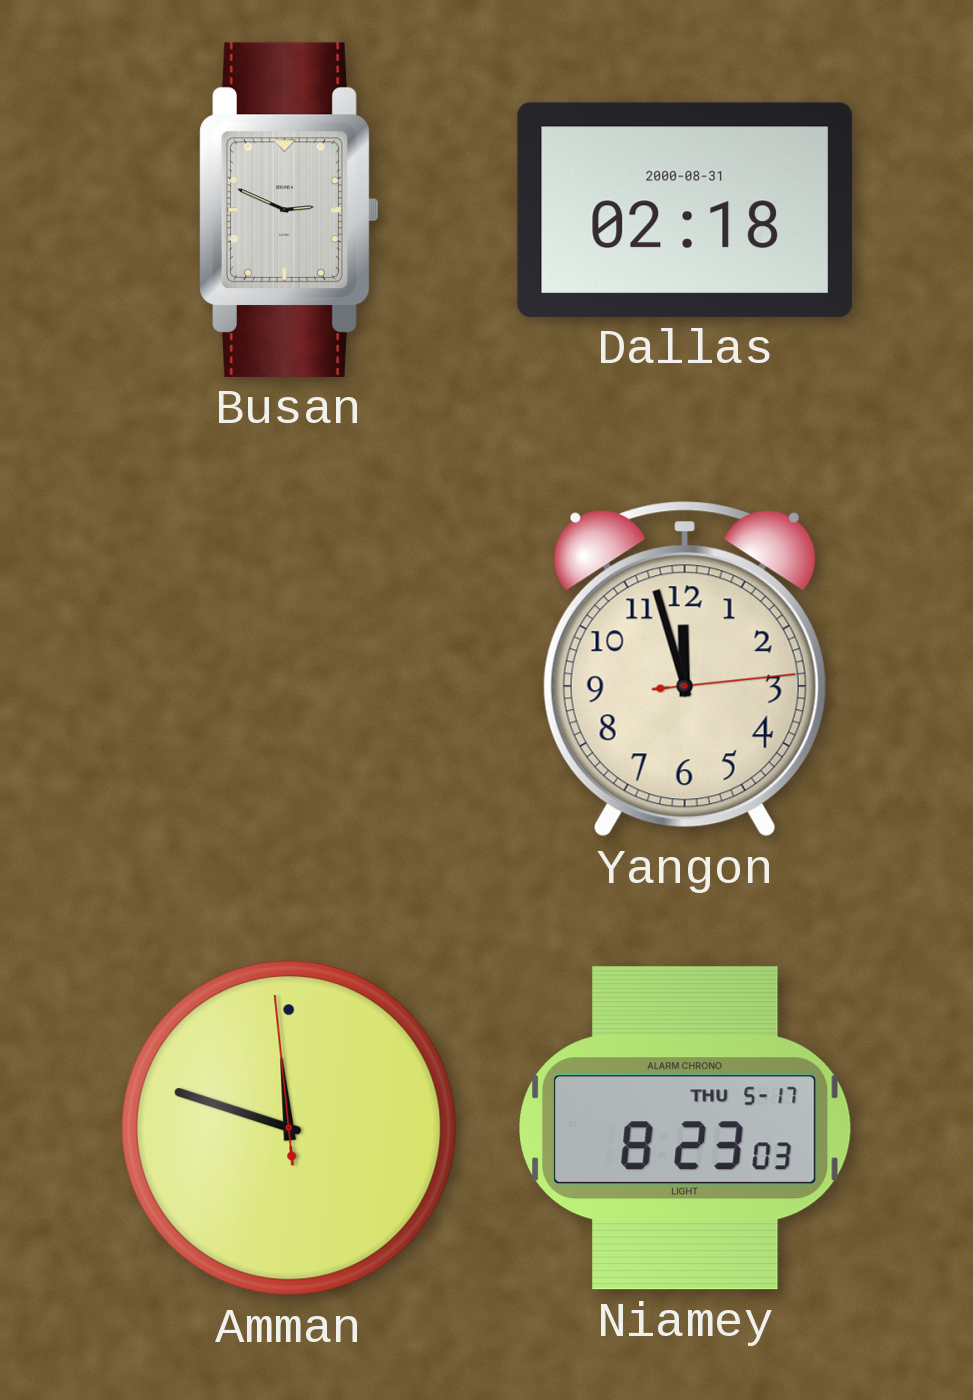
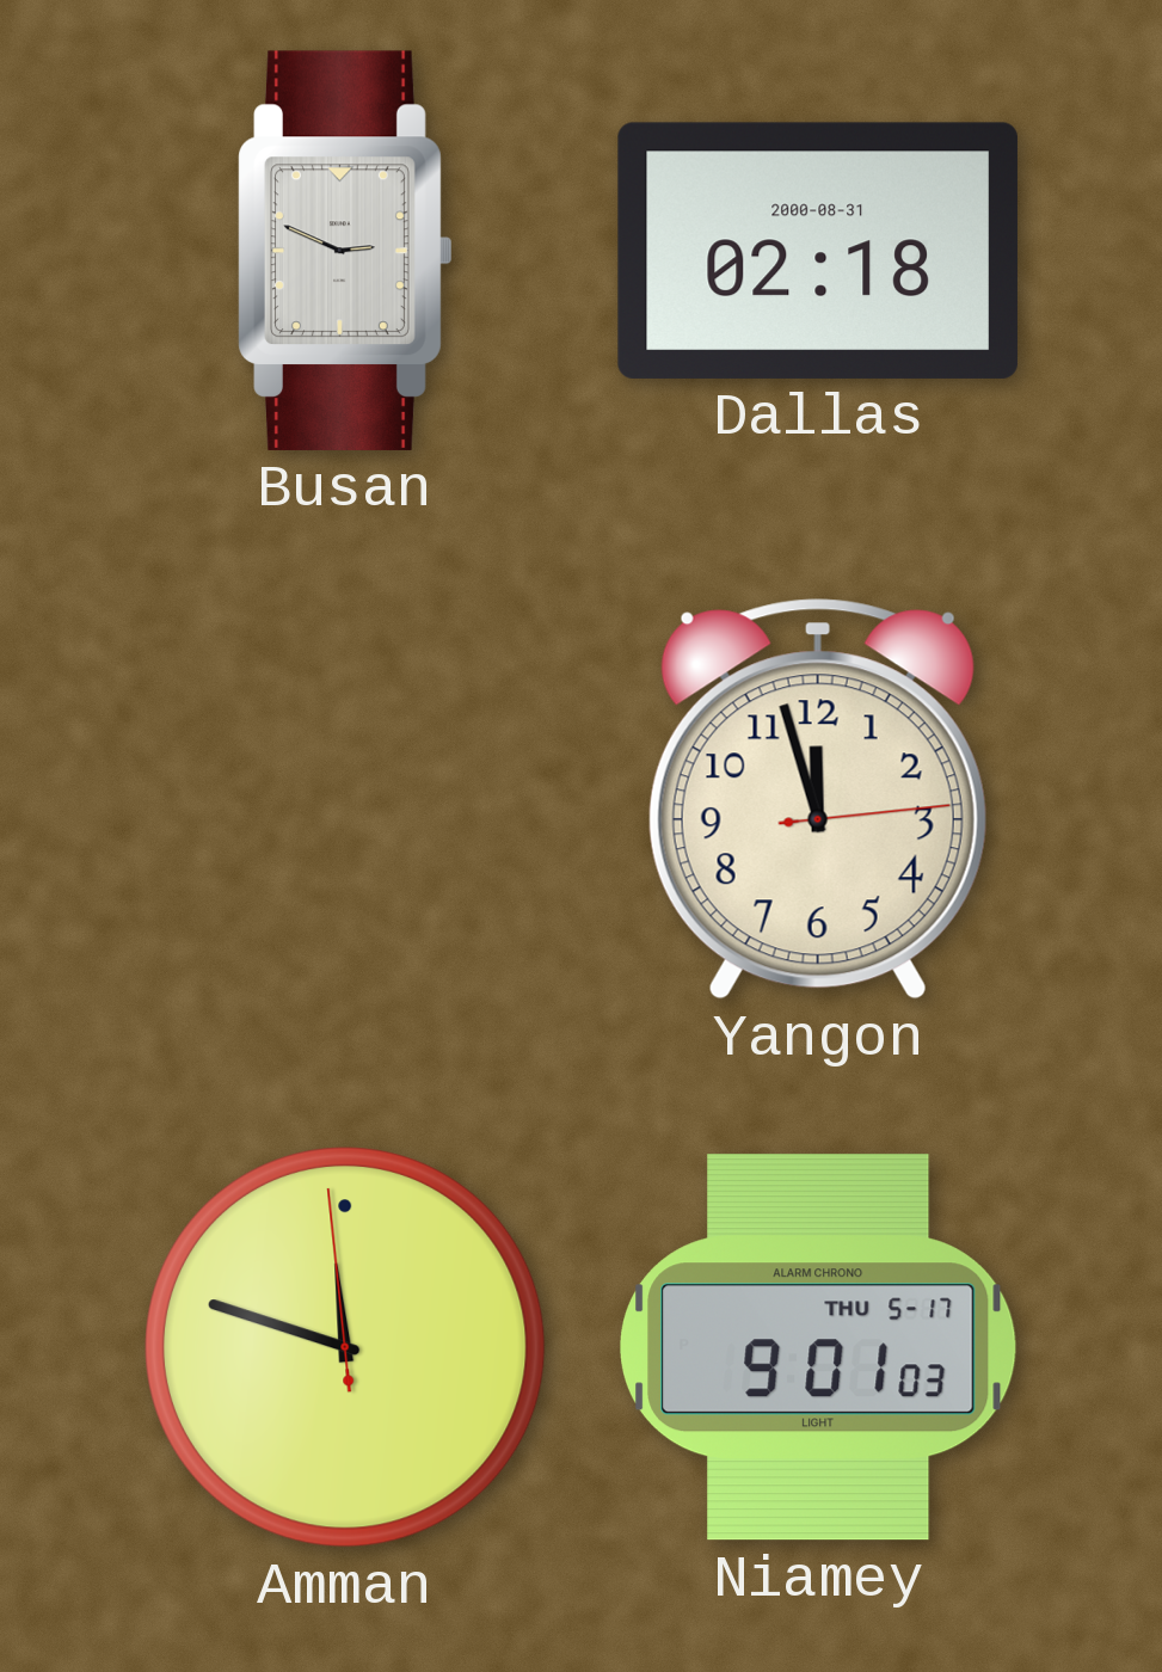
Niamey: 8:23 -> 9:01
